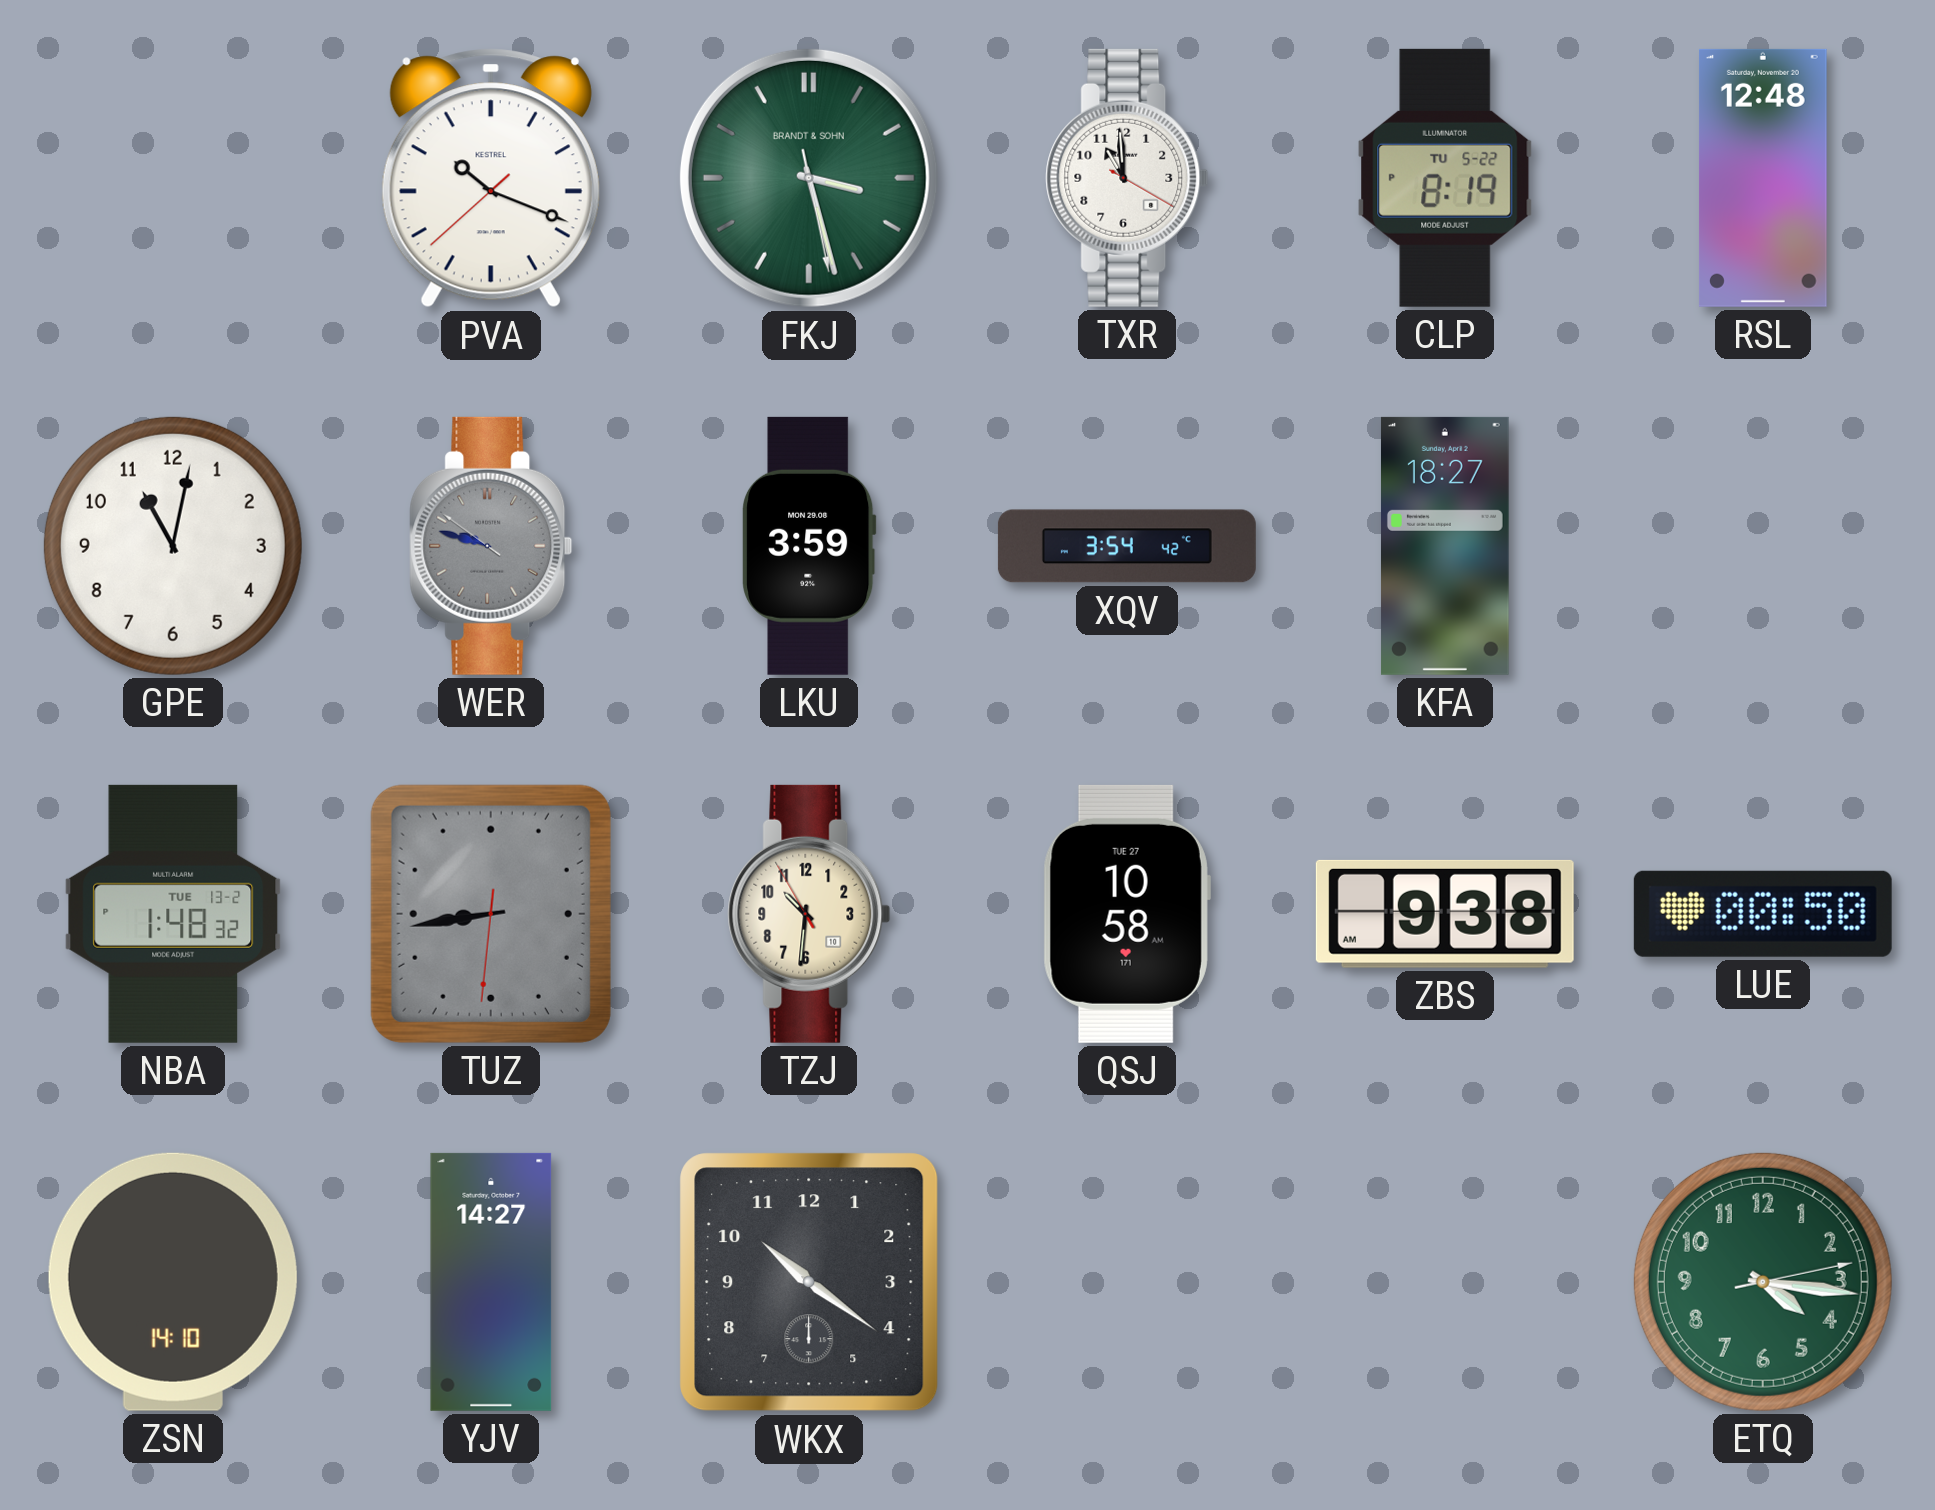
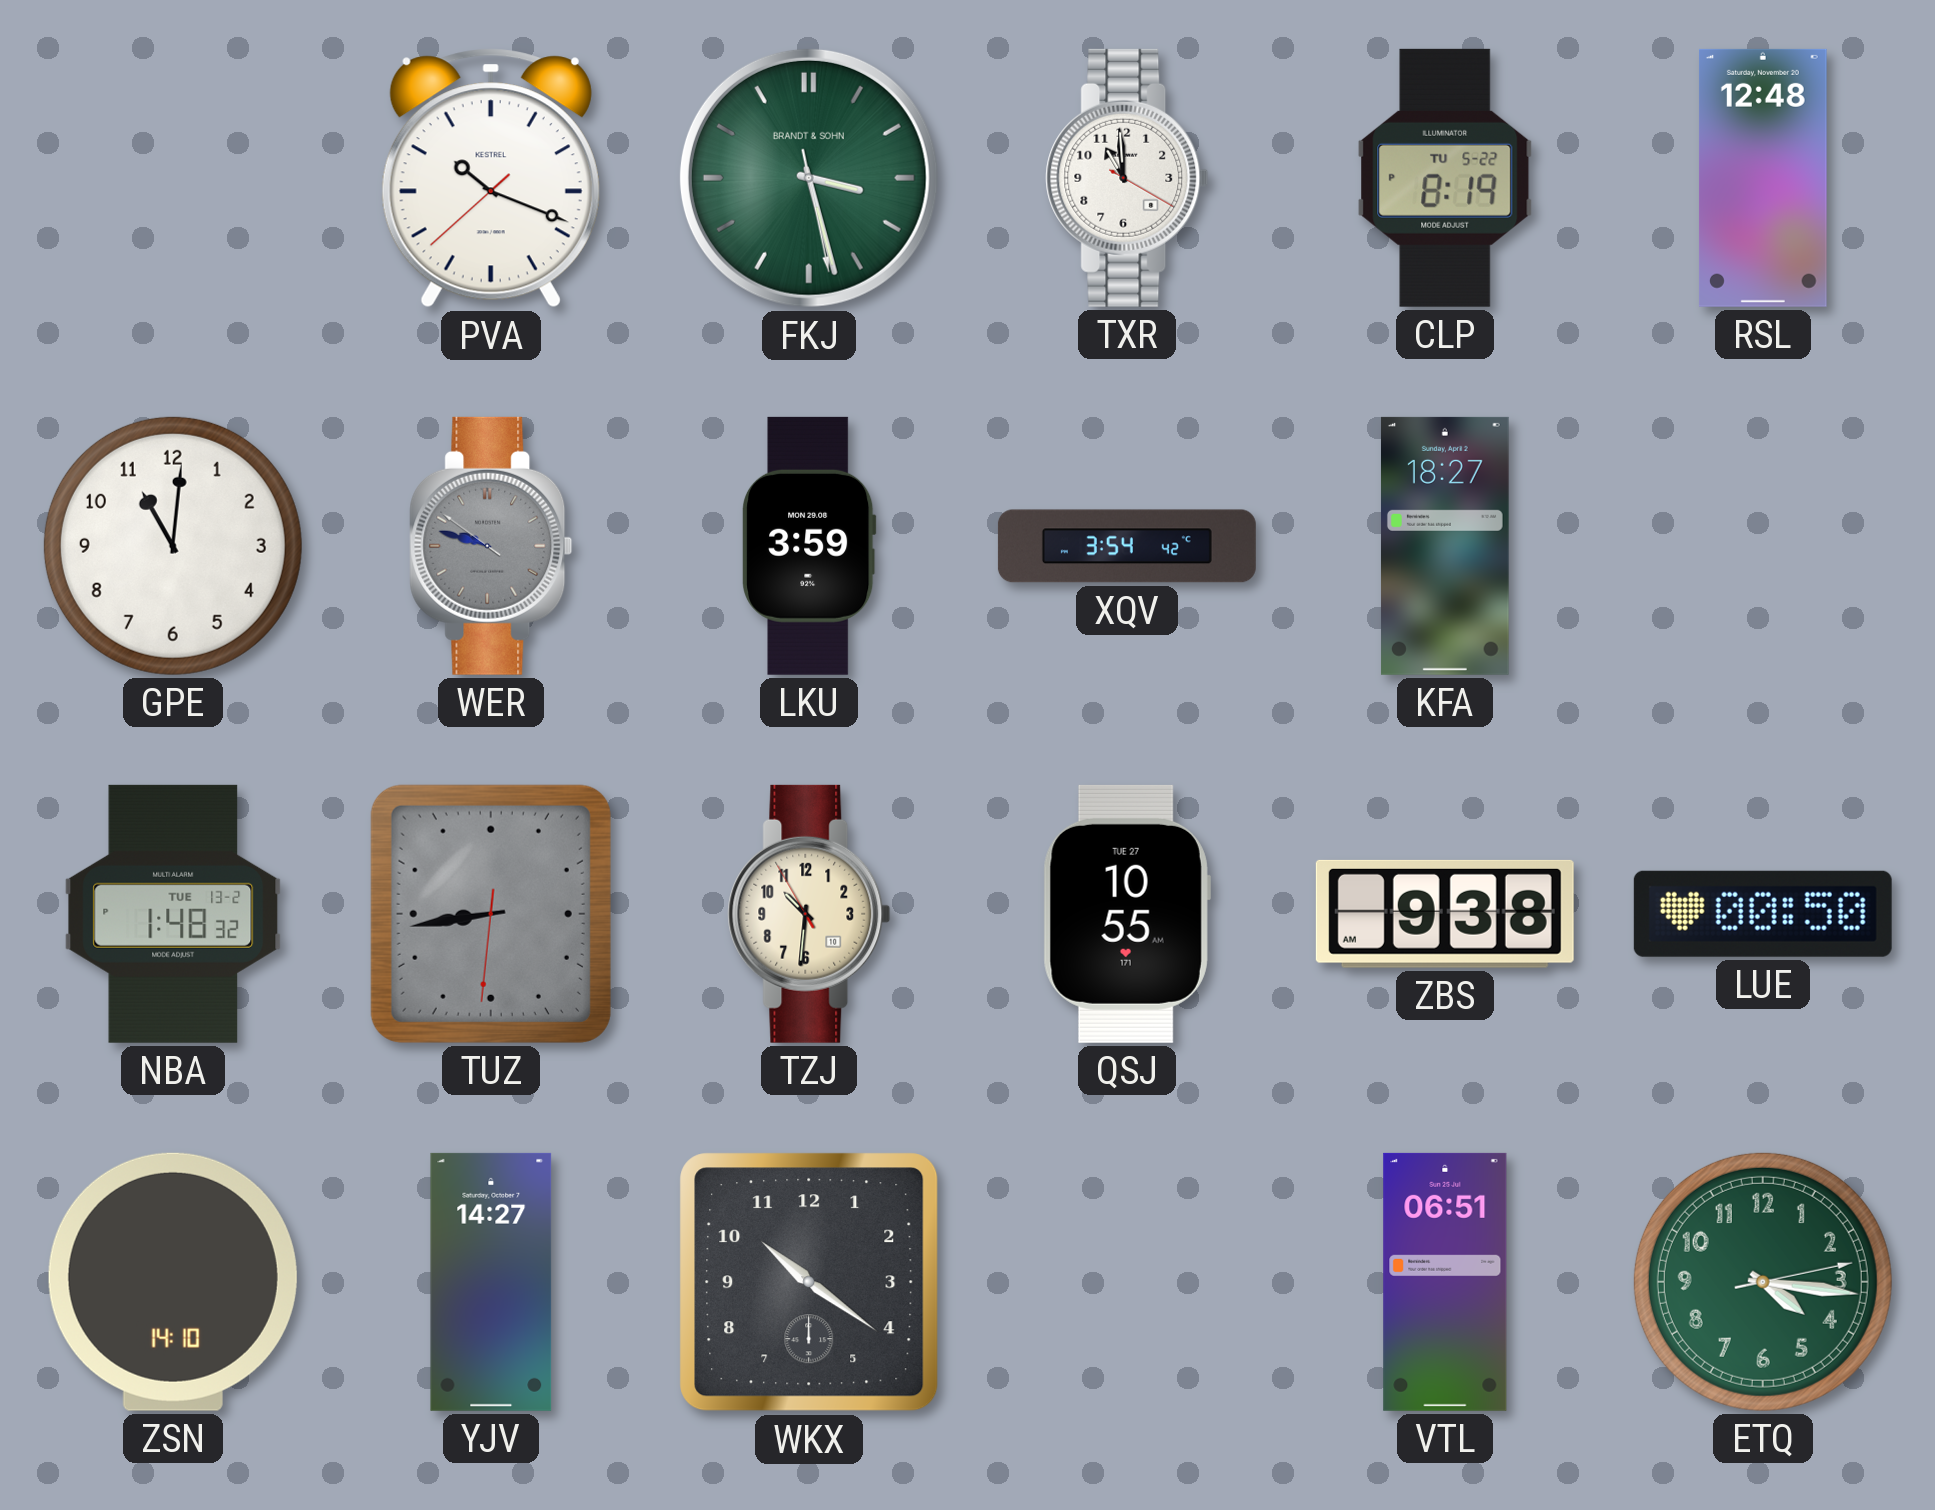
GPE: 11:02 -> 11:01
QSJ: 10:58 -> 10:55
VTL: none -> 06:51
